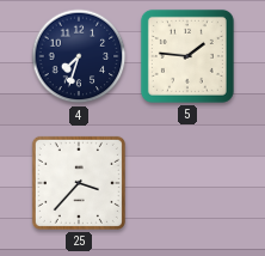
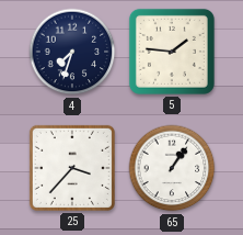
65: none -> 1:06
